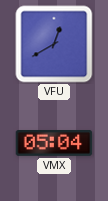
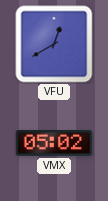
VMX: 05:04 -> 05:02
